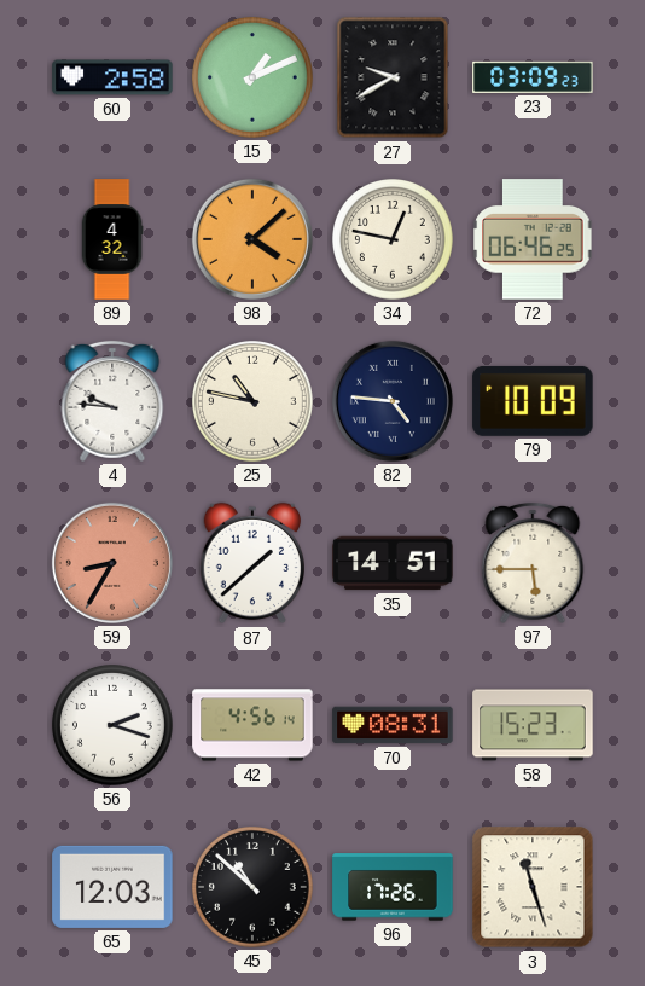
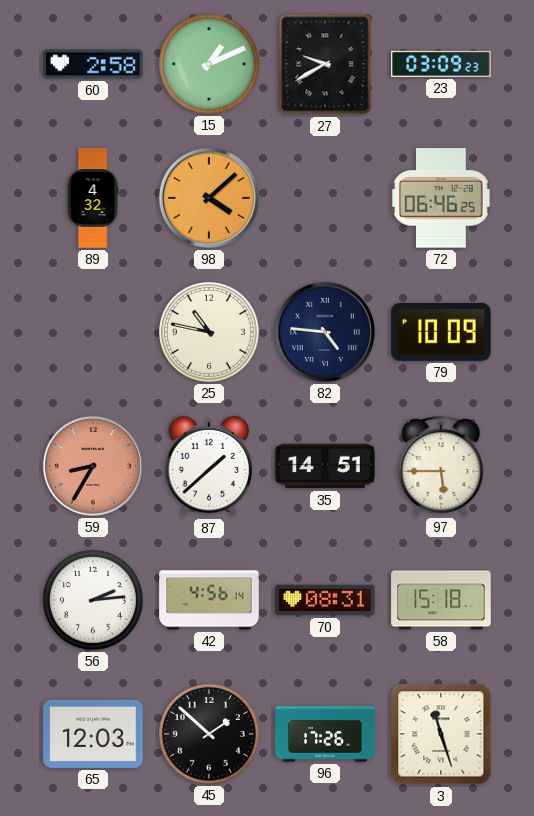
34: 12:47 -> none
4: 9:46 -> none
56: 2:18 -> 2:14
58: 15:23 -> 15:18
45: 10:52 -> 1:52
